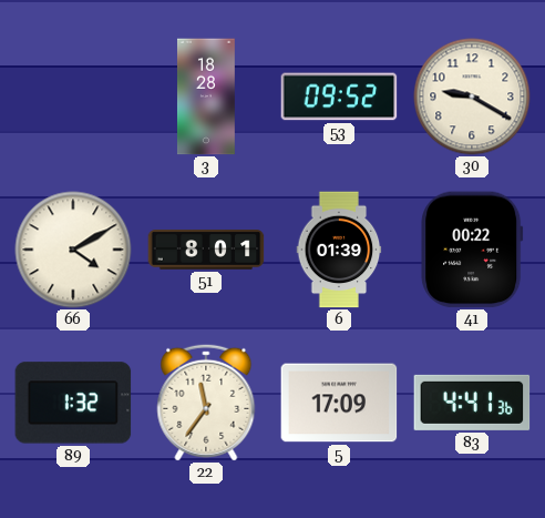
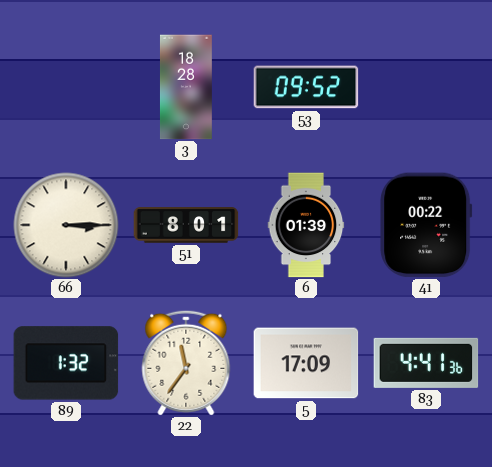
30: 9:20 -> none
66: 4:10 -> 3:15
